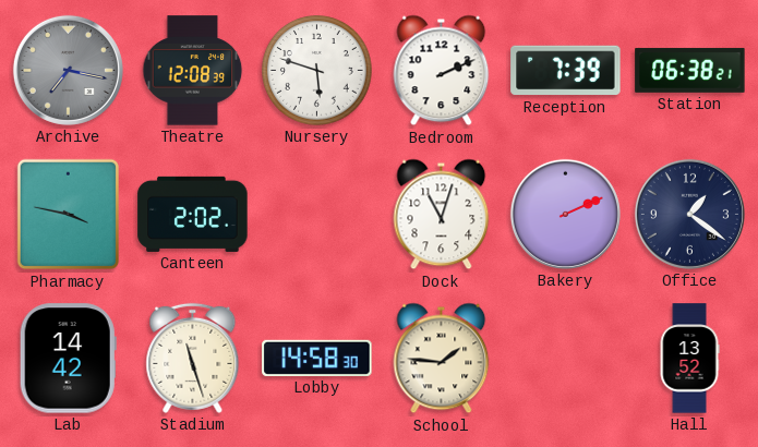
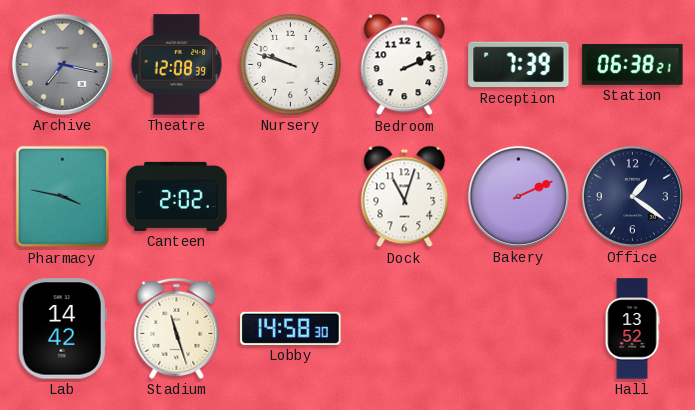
Nursery: 5:48 -> 9:48
School: 1:46 -> none
